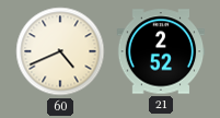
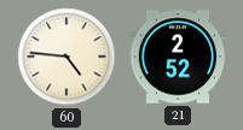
60: 4:41 -> 4:46
